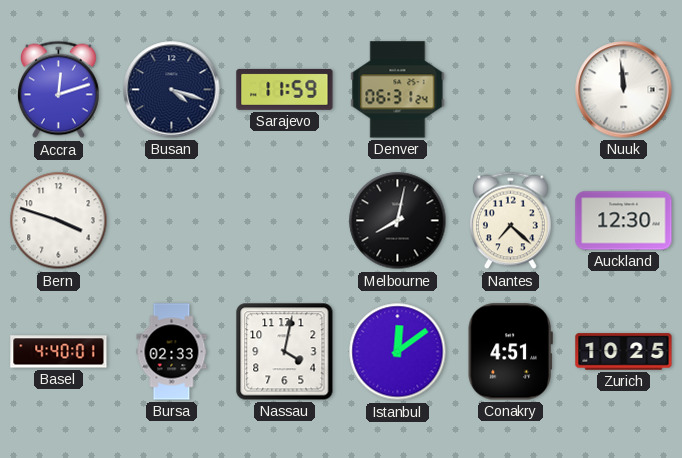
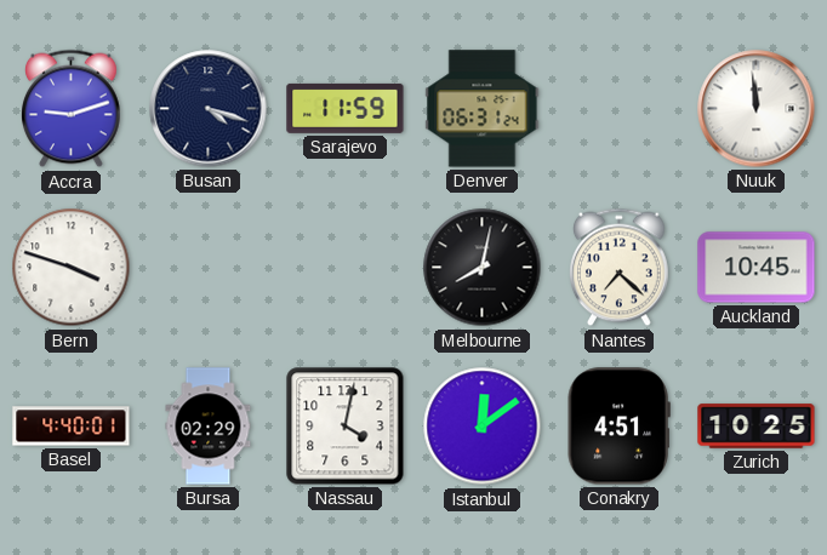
Accra: 12:12 -> 9:12
Auckland: 12:30 -> 10:45
Bursa: 02:33 -> 02:29
